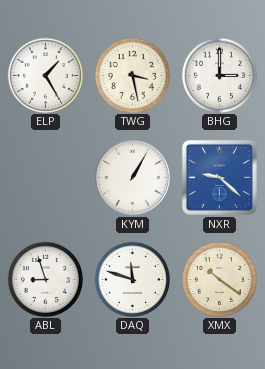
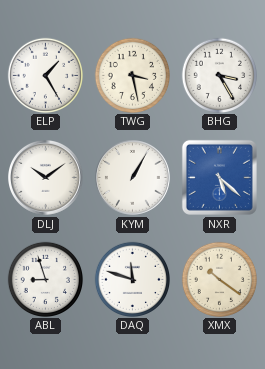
BHG: 3:00 -> 3:25
DLJ: none -> 10:09
NXR: 9:22 -> 5:22
